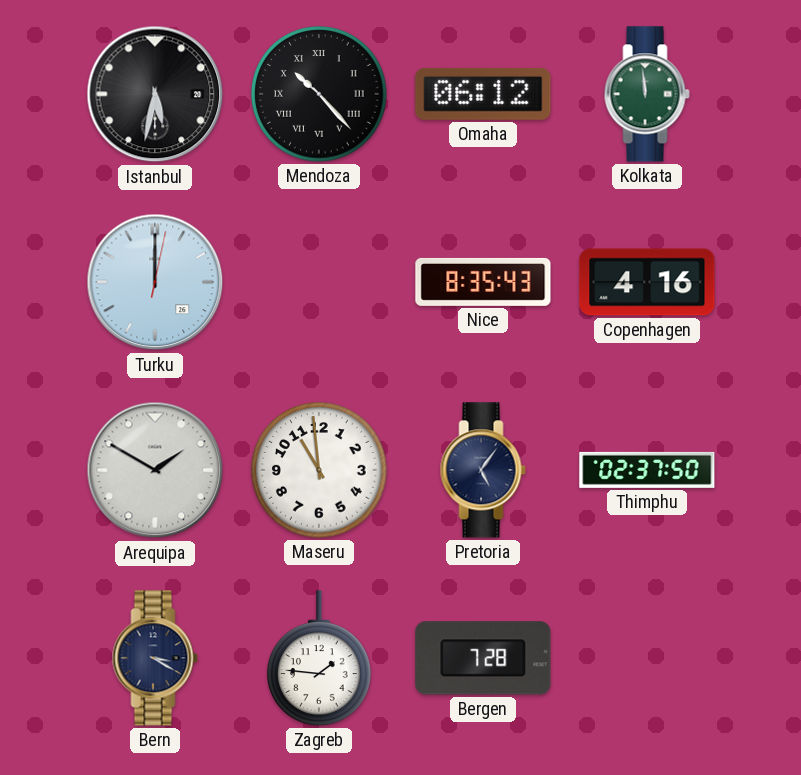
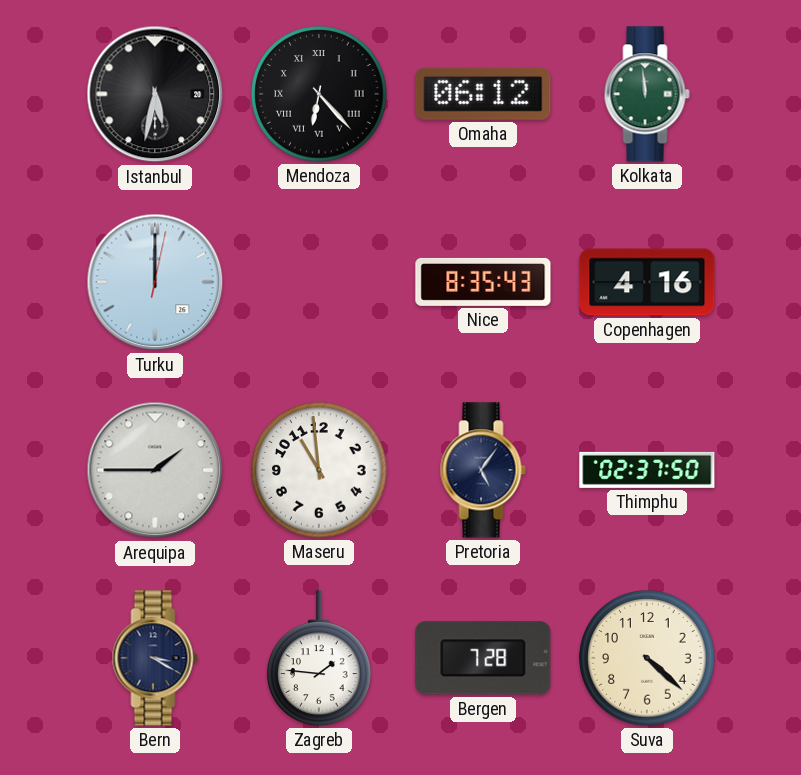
Mendoza: 10:23 -> 6:23
Arequipa: 1:50 -> 1:45
Suva: none -> 4:22
